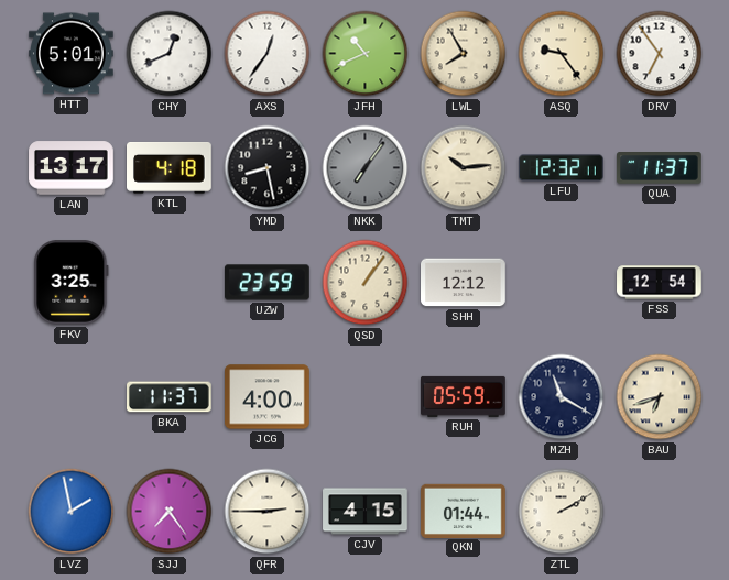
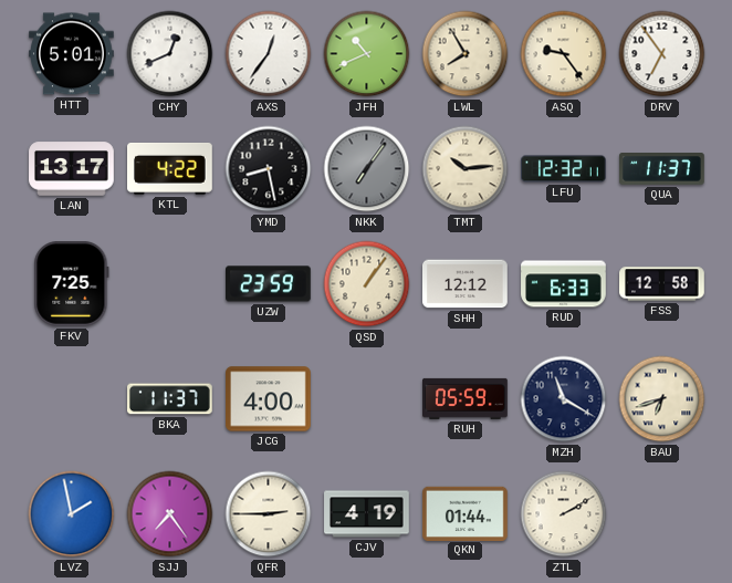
KTL: 4:18 -> 4:22
FKV: 3:25 -> 7:25
RUD: none -> 6:33
FSS: 12:54 -> 12:58
CJV: 4:15 -> 4:19
